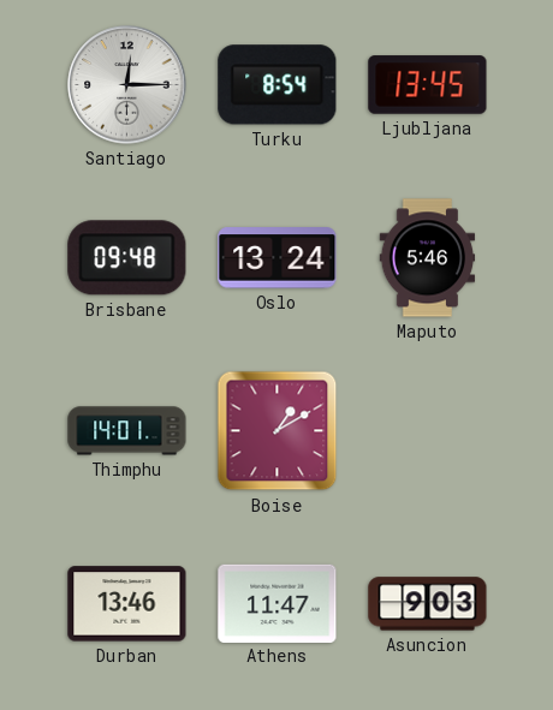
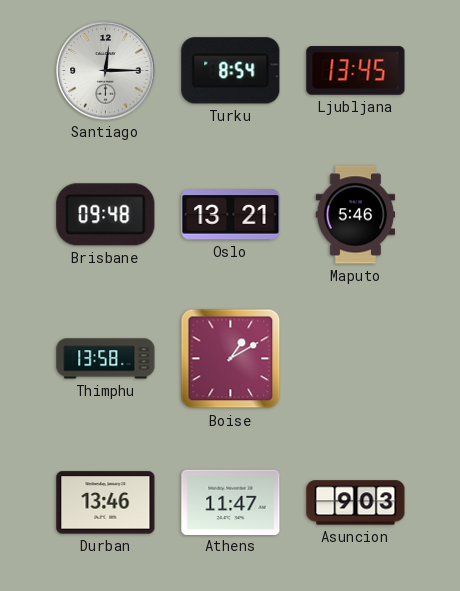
Oslo: 13:24 -> 13:21
Thimphu: 14:01 -> 13:58
